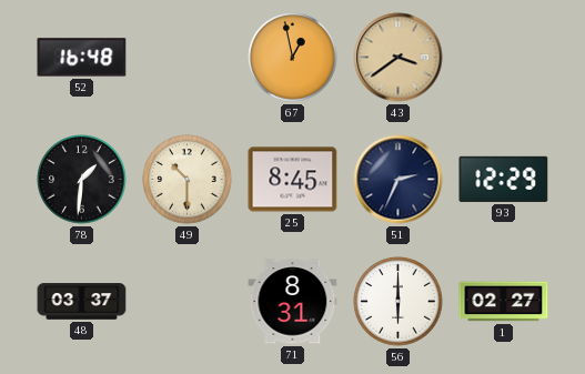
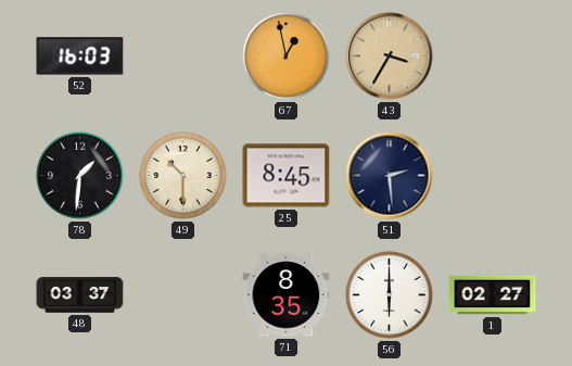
52: 16:48 -> 16:03
43: 3:39 -> 3:35
51: 2:34 -> 2:29
93: 12:29 -> none
71: 8:31 -> 8:35
